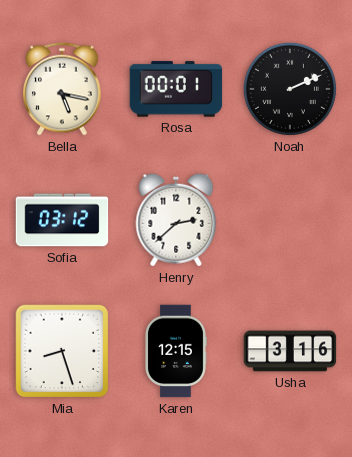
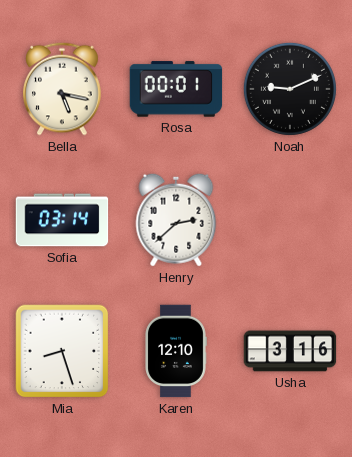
Noah: 2:11 -> 9:11
Sofia: 03:12 -> 03:14
Karen: 12:15 -> 12:10
